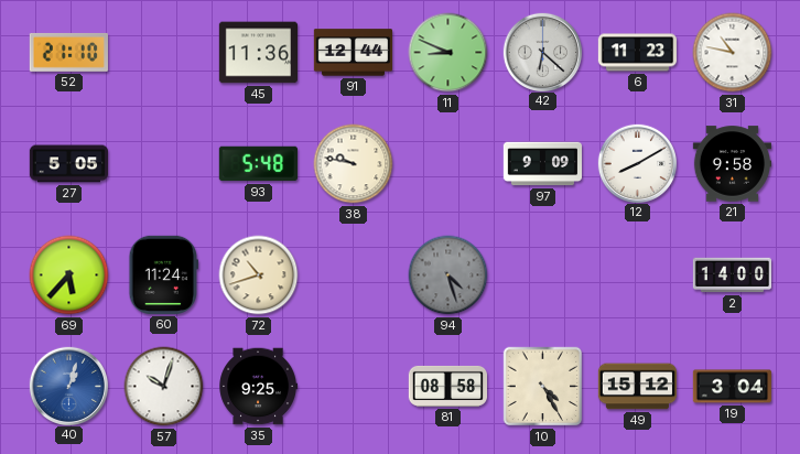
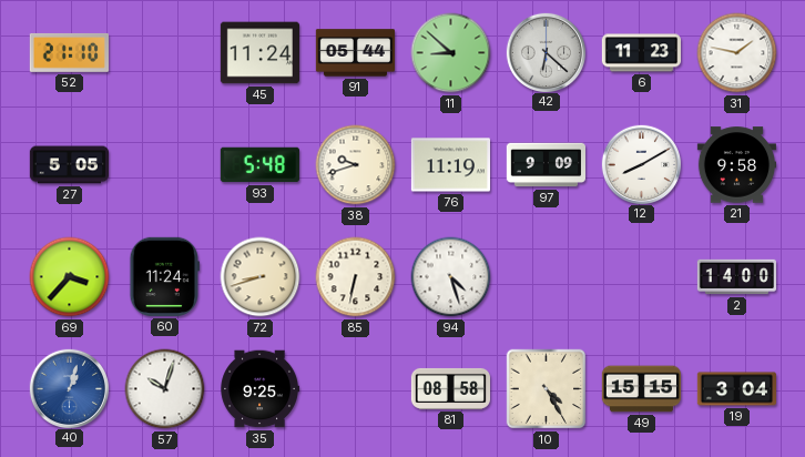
45: 11:36 -> 11:24
91: 12:44 -> 05:44
11: 8:49 -> 8:52
31: 10:47 -> 1:47
38: 9:47 -> 9:42
76: none -> 11:19
69: 5:37 -> 3:37
72: 10:42 -> 8:42
85: none -> 6:32
94 dial: grey -> white
49: 15:12 -> 15:15
